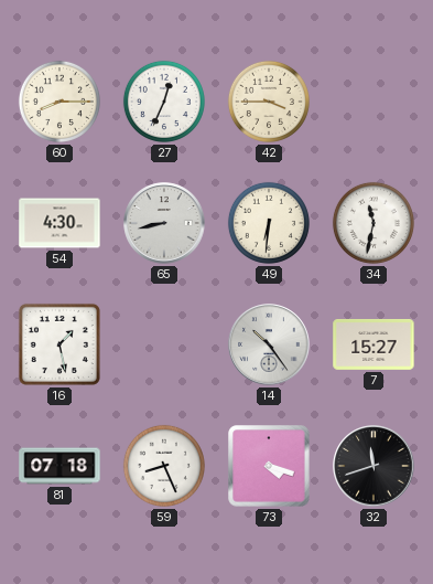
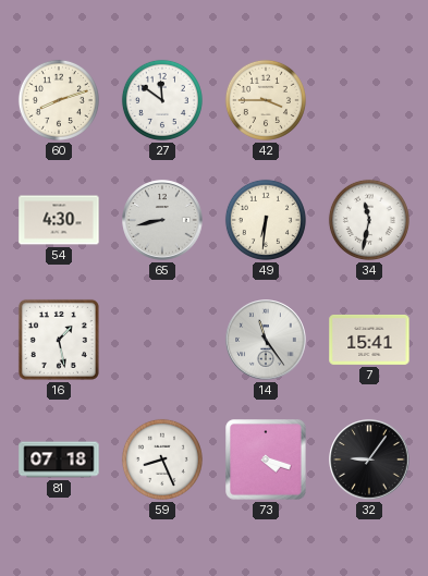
60: 8:15 -> 8:12
27: 12:34 -> 11:51
14: 10:24 -> 11:24
7: 15:27 -> 15:41
32: 11:42 -> 9:06
